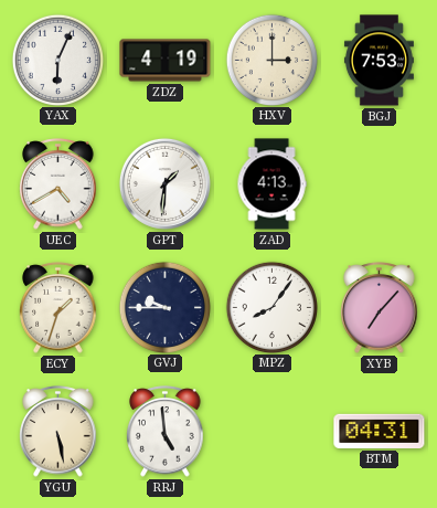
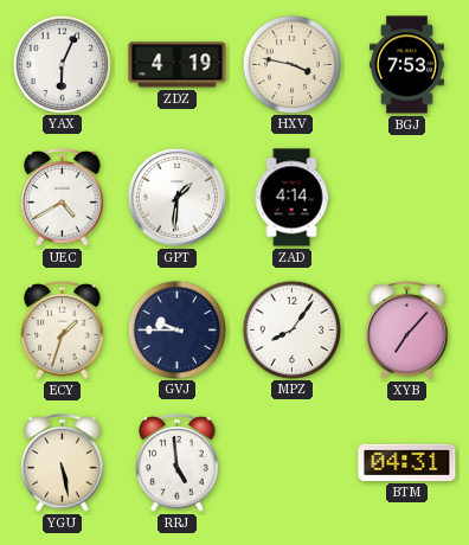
HXV: 3:00 -> 3:47
ZAD: 4:13 -> 4:14
